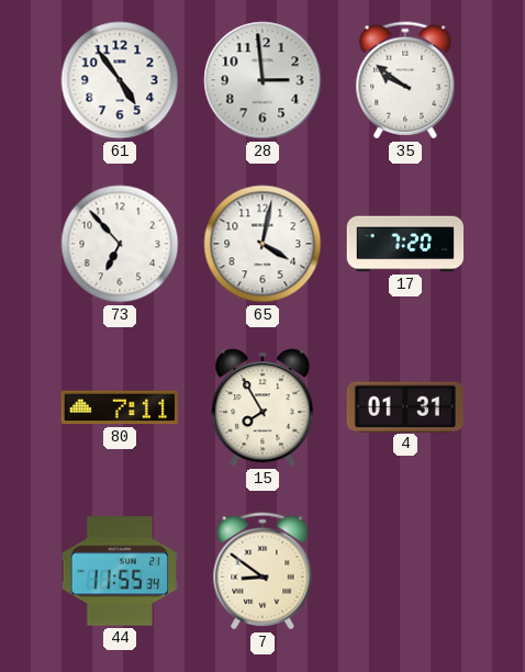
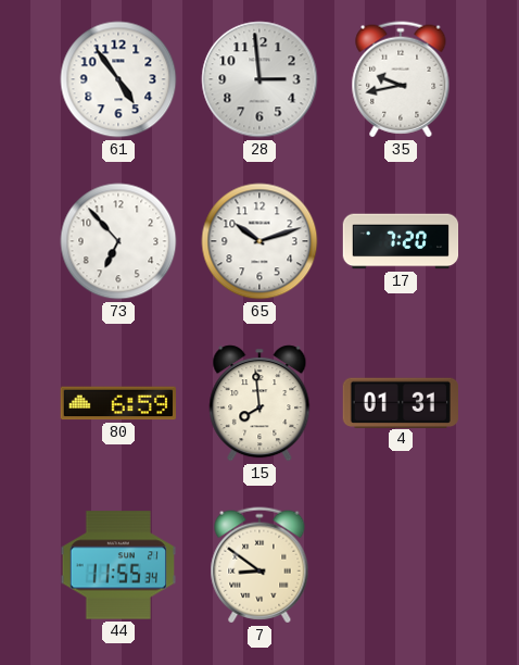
35: 9:51 -> 9:43
65: 4:02 -> 10:12
80: 7:11 -> 6:59
15: 7:55 -> 7:59
